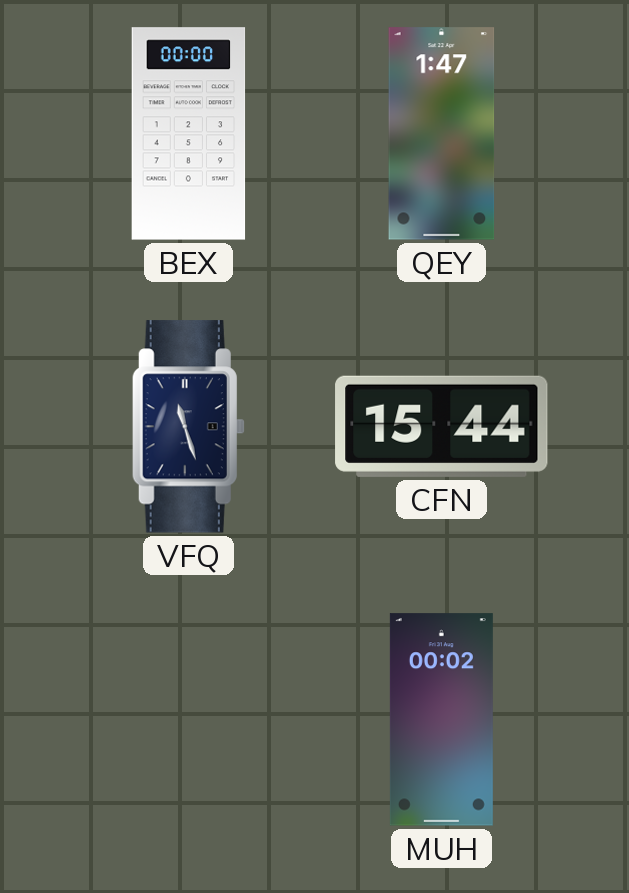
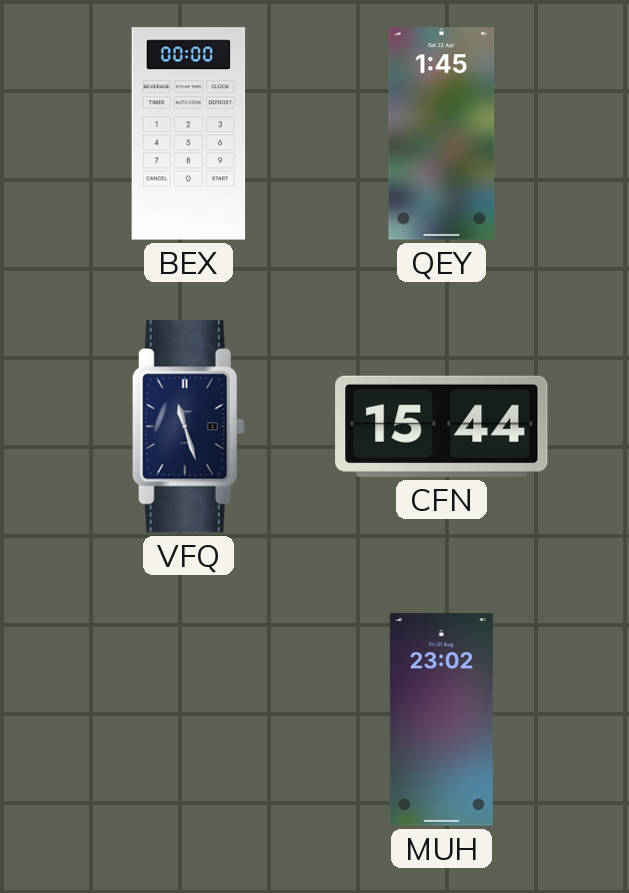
QEY: 1:47 -> 1:45
MUH: 00:02 -> 23:02
